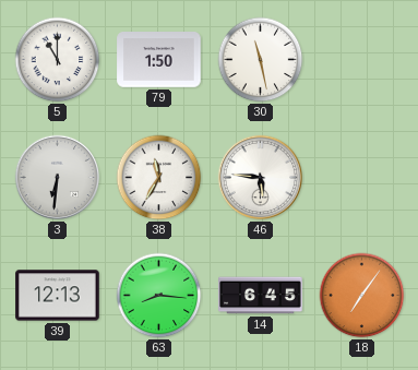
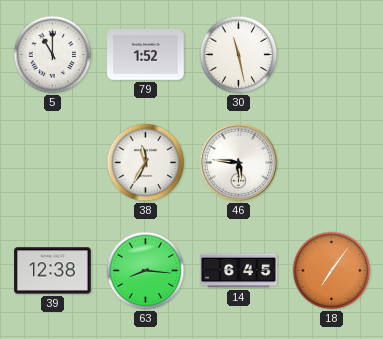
79: 1:50 -> 1:52
3: 6:31 -> none
39: 12:13 -> 12:38
